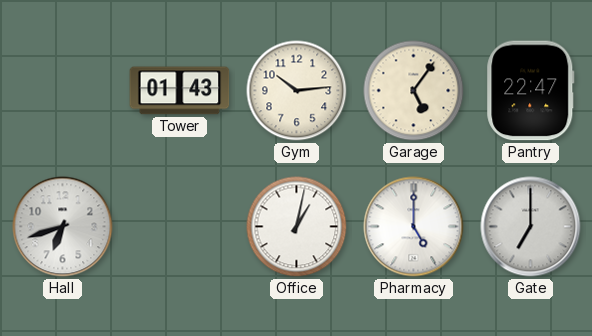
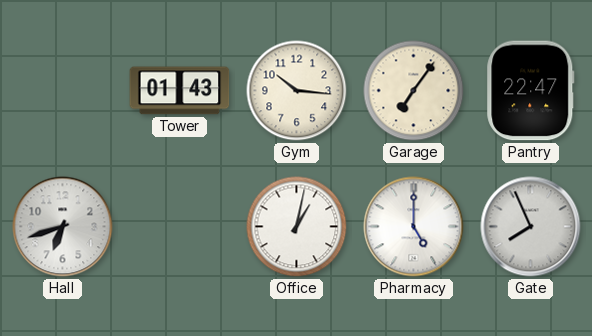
Gym: 10:14 -> 10:16
Garage: 5:06 -> 7:06
Gate: 7:00 -> 7:56
